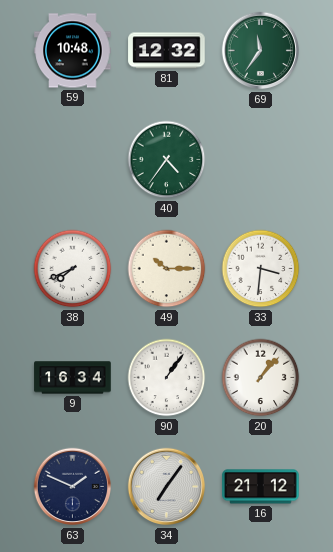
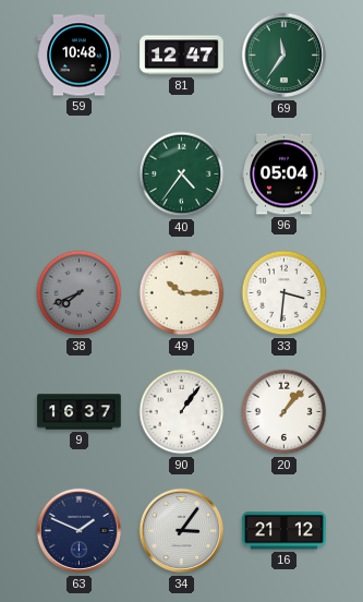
81: 12:32 -> 12:47
96: none -> 05:04
38 dial: white -> grey
9: 16:34 -> 16:37
34: 7:06 -> 3:06
